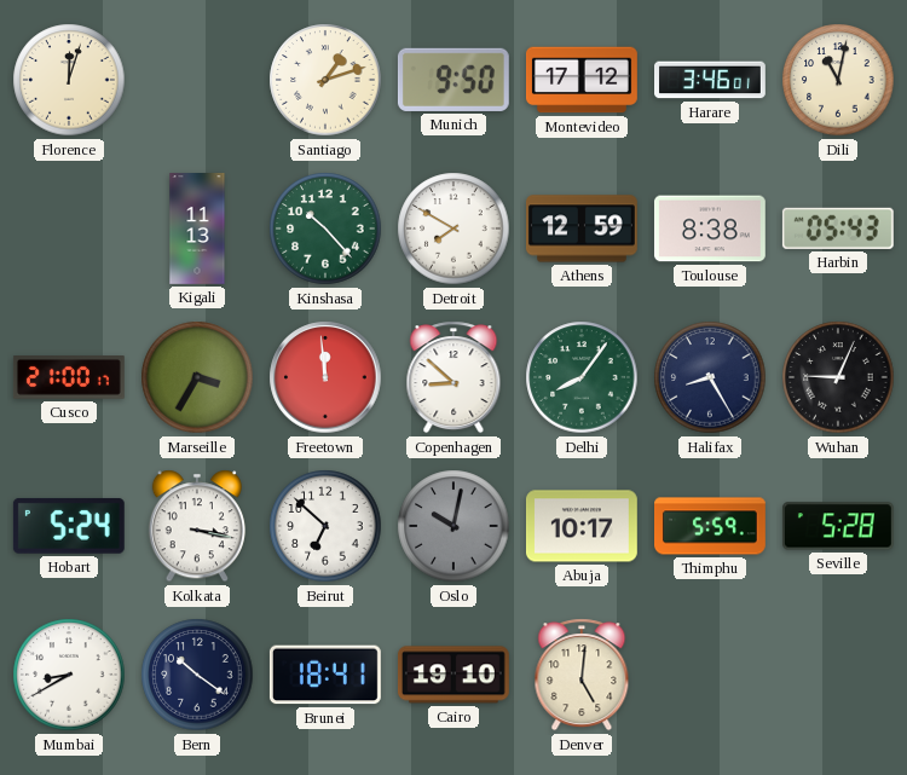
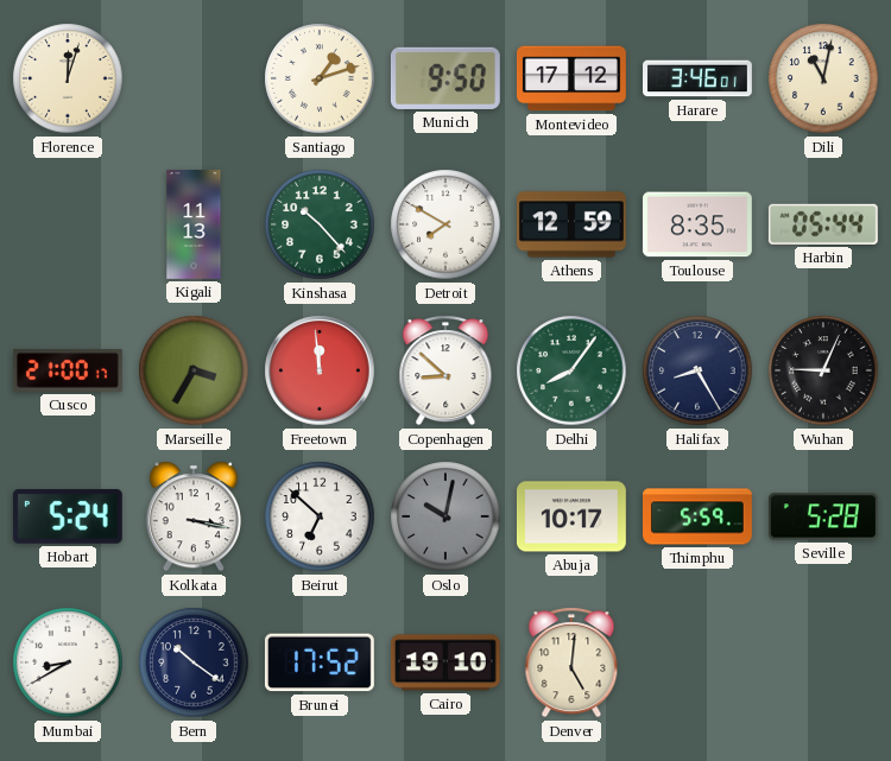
Toulouse: 8:38 -> 8:35
Harbin: 05:43 -> 05:44
Brunei: 18:41 -> 17:52
